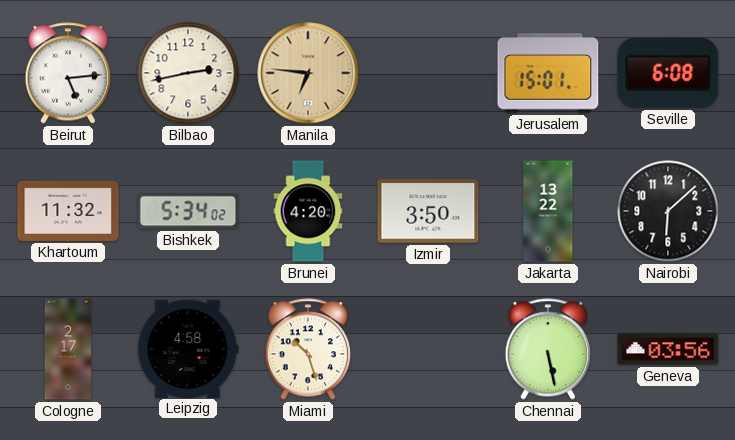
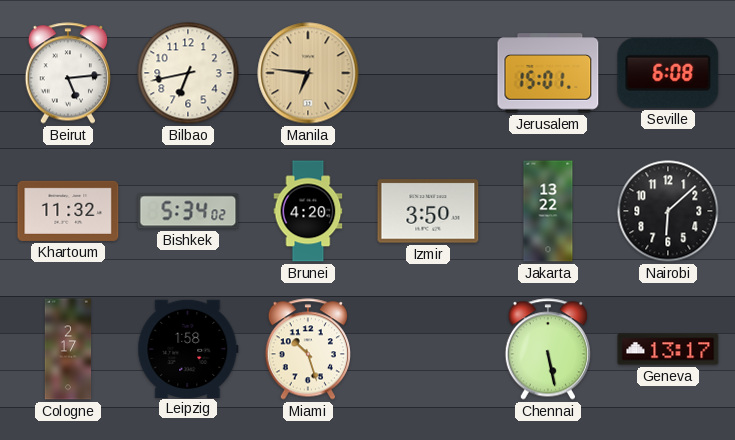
Bilbao: 2:43 -> 6:43
Leipzig: 4:58 -> 1:58
Geneva: 03:56 -> 13:17
